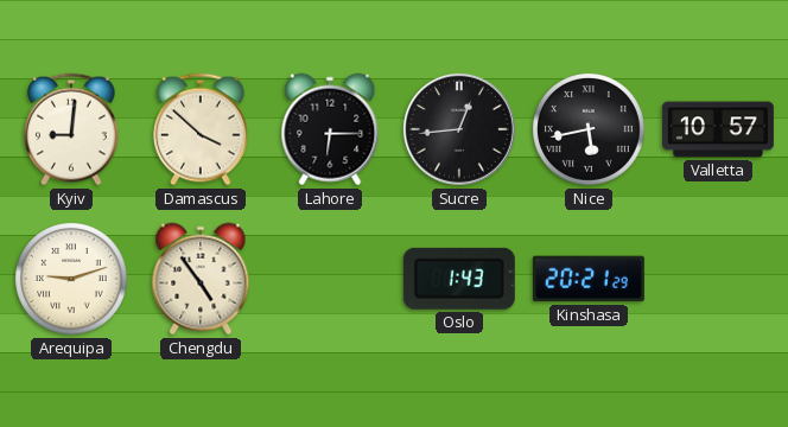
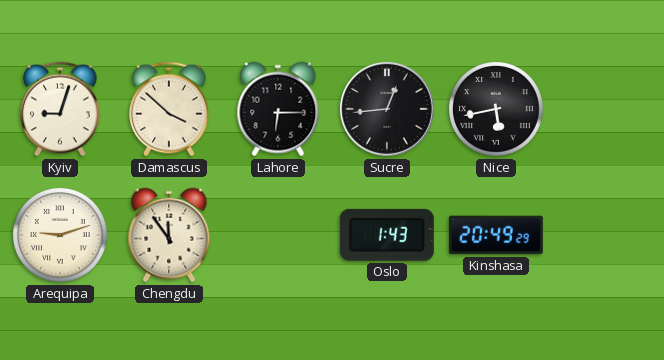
Kyiv: 9:01 -> 9:03
Valletta: 10:57 -> none
Chengdu: 4:54 -> 11:54
Kinshasa: 20:21 -> 20:49
